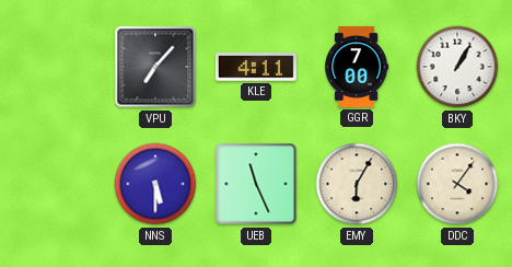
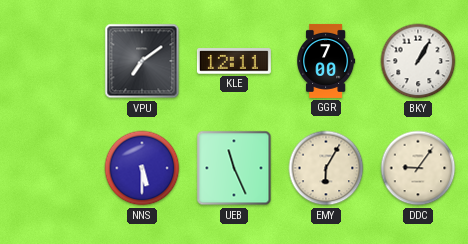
VPU: 7:07 -> 7:09
KLE: 4:11 -> 12:11
DDC: 4:06 -> 9:06
